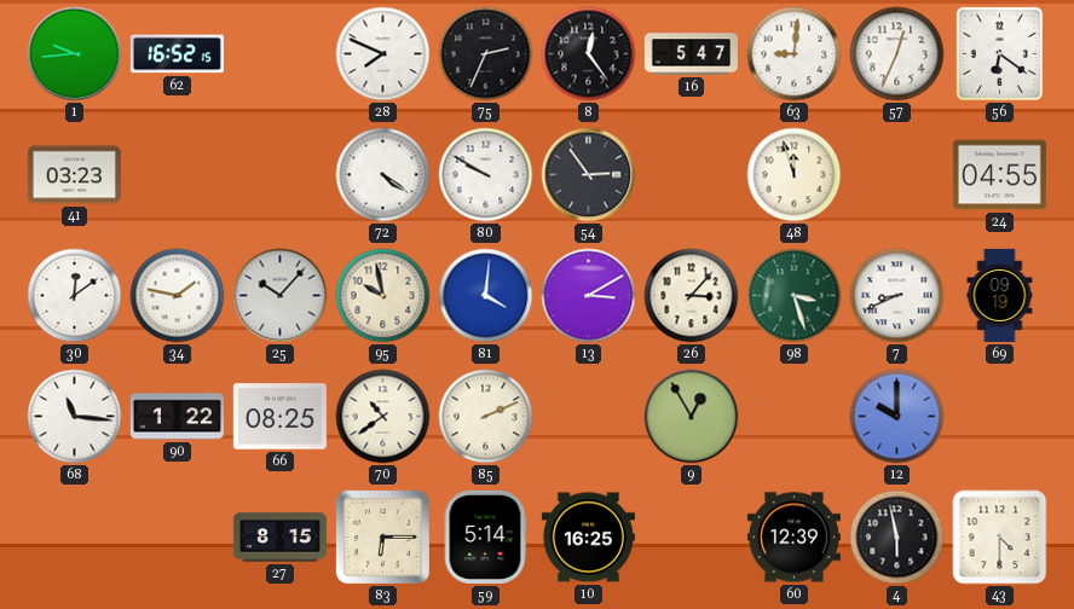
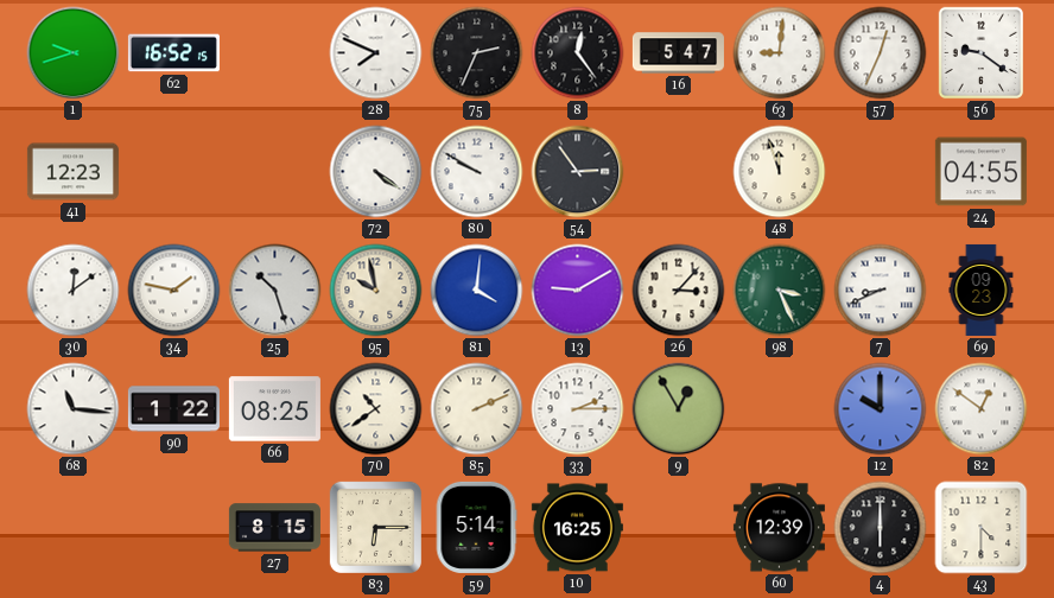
1: 9:44 -> 9:42
56: 6:21 -> 9:21
41: 03:23 -> 12:23
25: 10:07 -> 10:27
13: 3:10 -> 9:10
98: 3:27 -> 3:26
69: 09:19 -> 09:23
33: none -> 2:15
82: none -> 12:51
4: 5:58 -> 6:00
